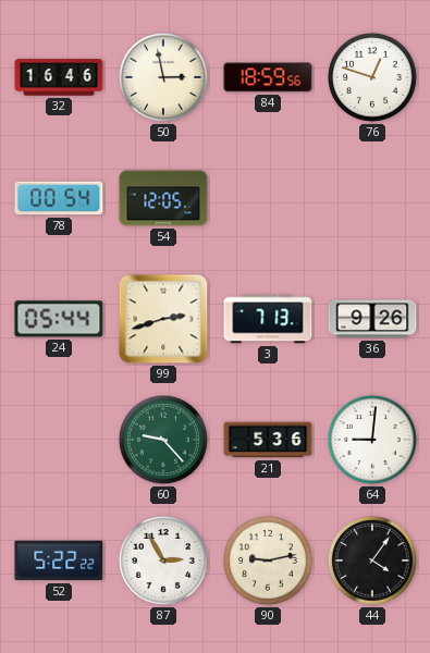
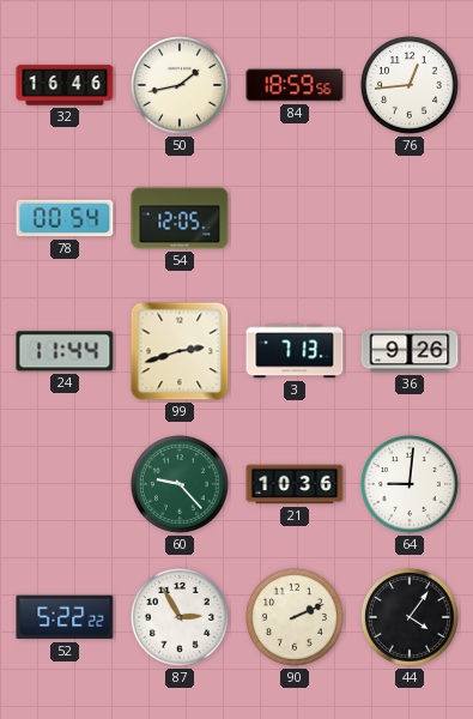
50: 2:58 -> 1:43
76: 12:48 -> 12:44
24: 05:44 -> 11:44
21: 5:36 -> 10:36
90: 9:13 -> 2:11
